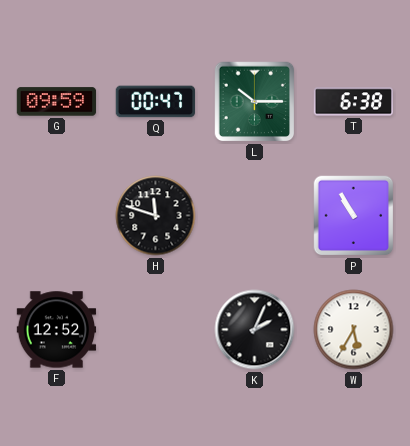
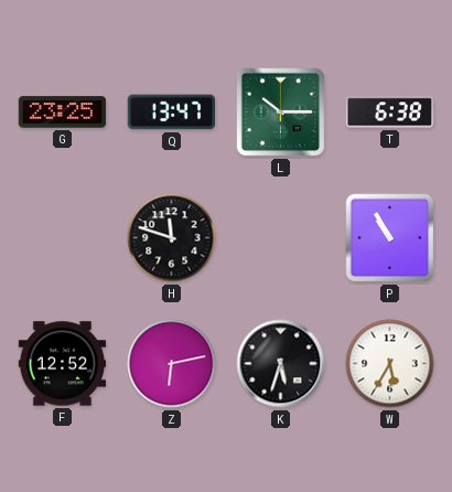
G: 09:59 -> 23:25
Q: 00:47 -> 13:47
Z: none -> 6:13
K: 2:04 -> 5:33
